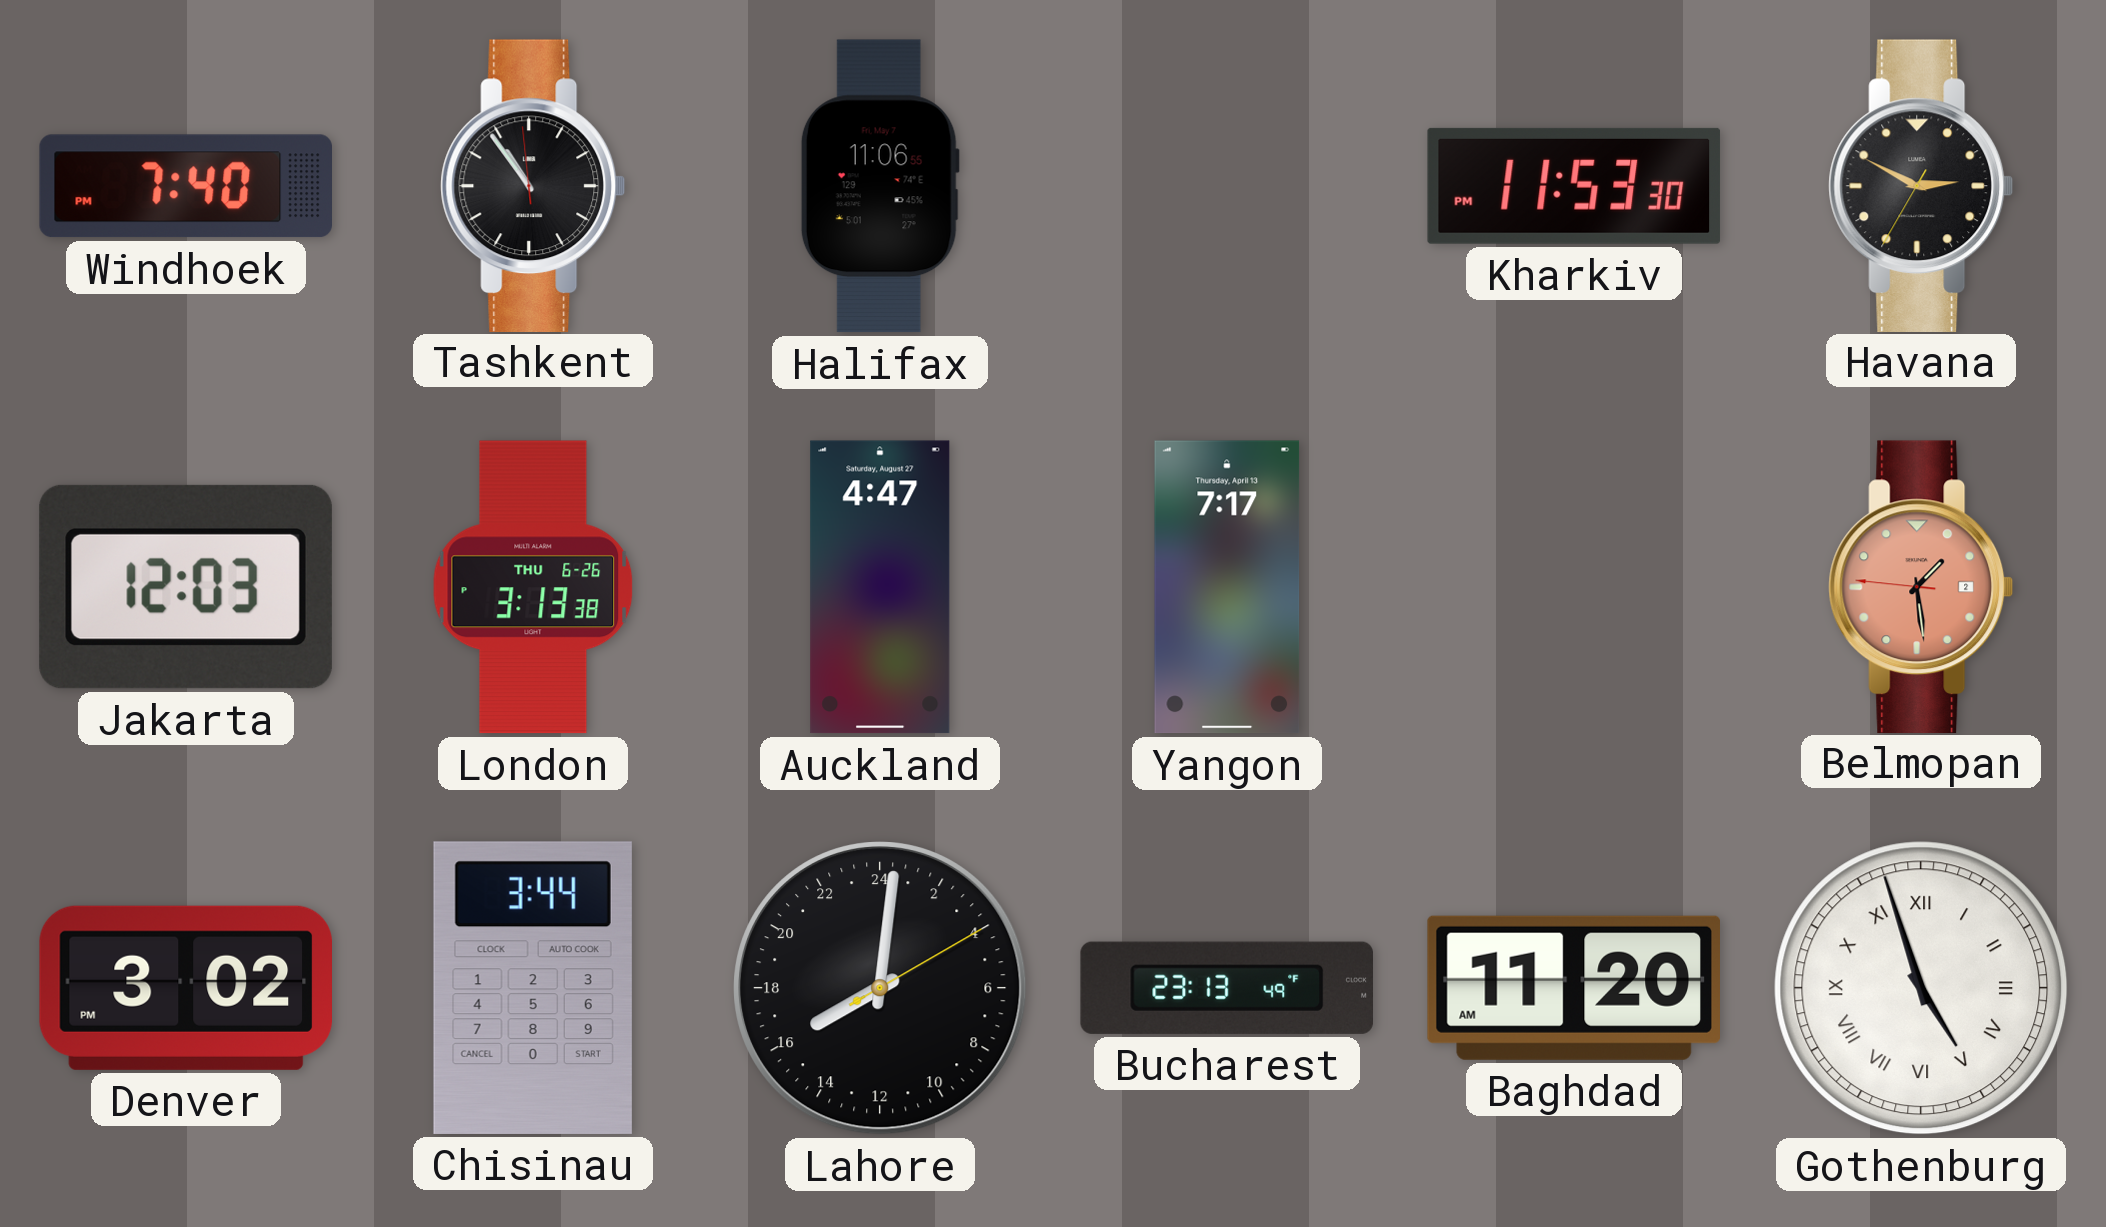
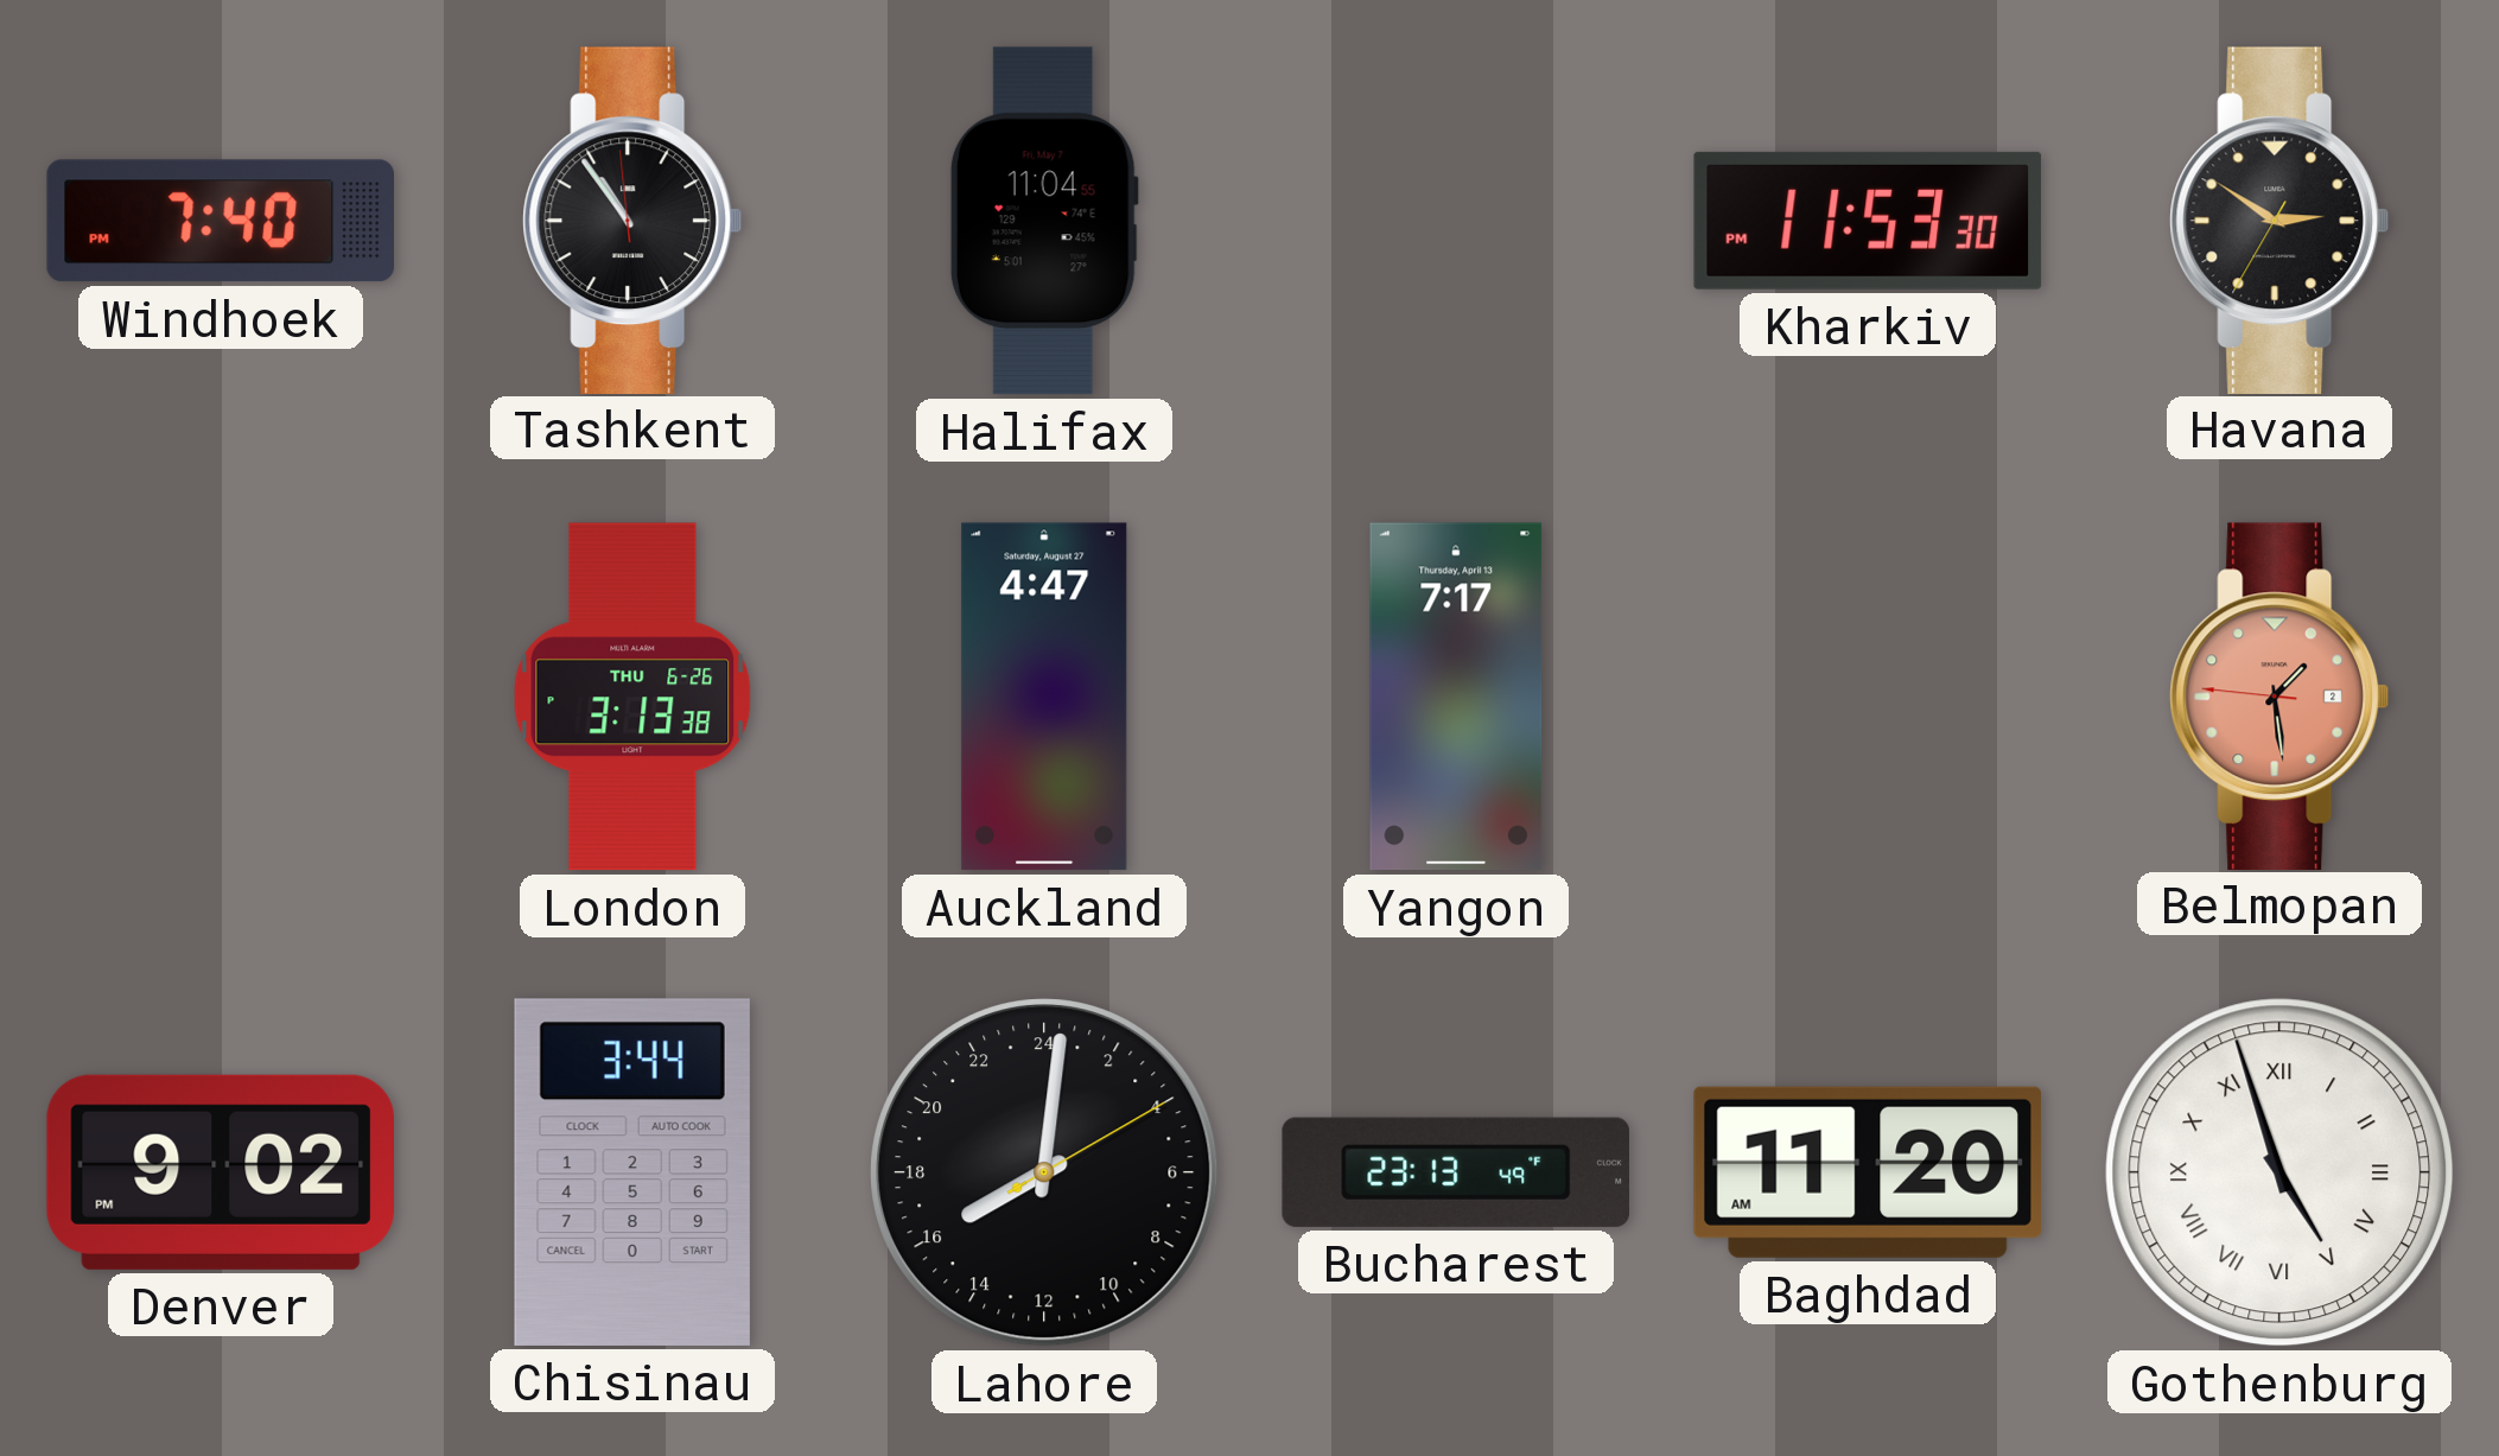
Halifax: 11:06 -> 11:04
Havana: 2:49 -> 2:50
Jakarta: 12:03 -> none
Denver: 3:02 -> 9:02
